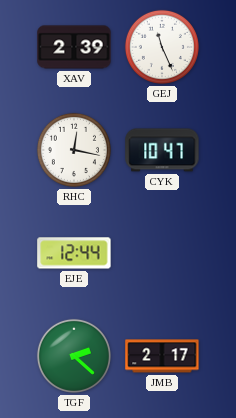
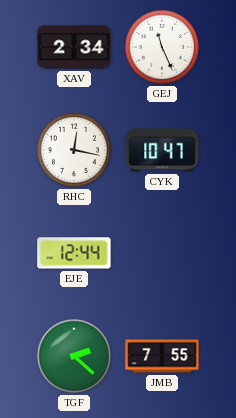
XAV: 2:39 -> 2:34
JMB: 2:17 -> 7:55
